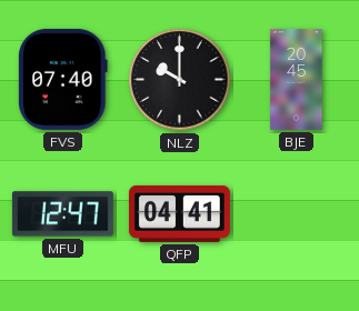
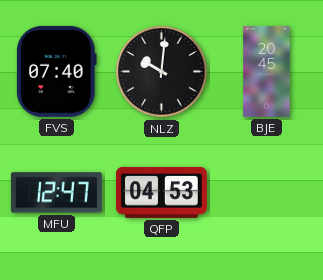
NLZ: 10:00 -> 10:01
QFP: 04:41 -> 04:53
